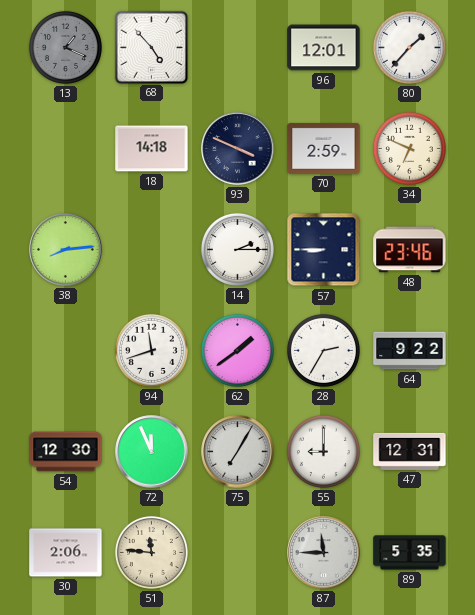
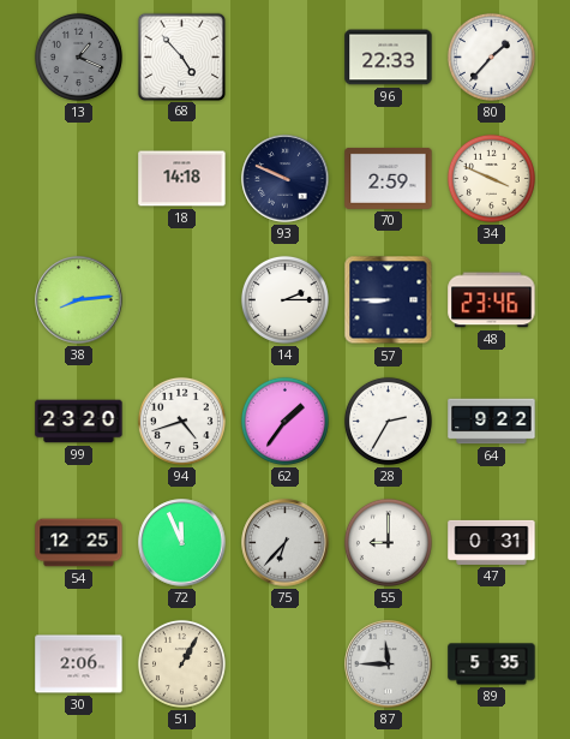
96: 12:01 -> 22:33
93: 3:49 -> 9:49
34: 6:49 -> 3:49
99: none -> 23:20
94: 11:42 -> 4:42
62: 1:39 -> 1:36
54: 12:30 -> 12:25
75: 7:05 -> 6:37
47: 12:31 -> 0:31
51: 11:46 -> 1:05
